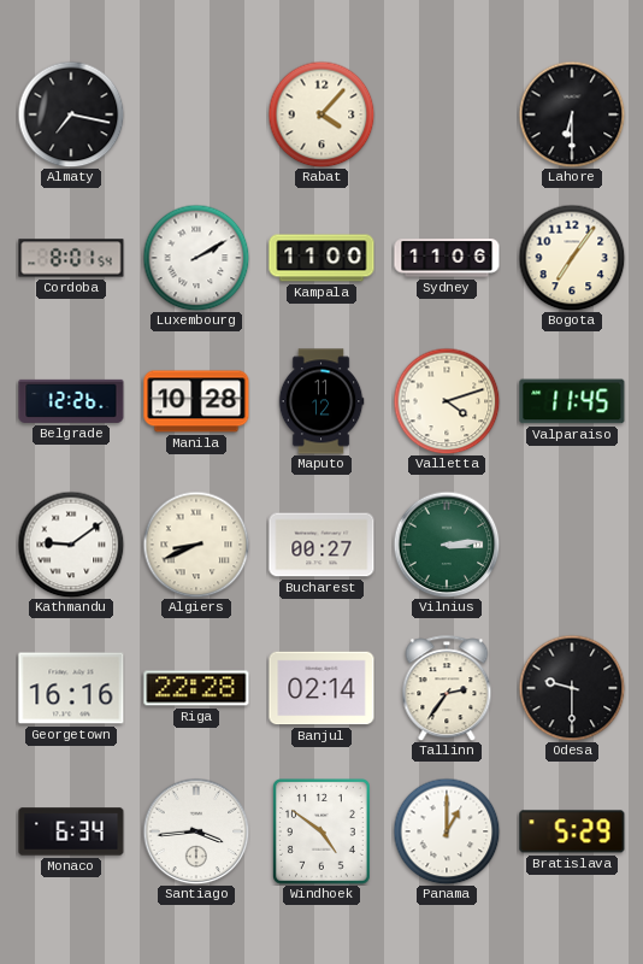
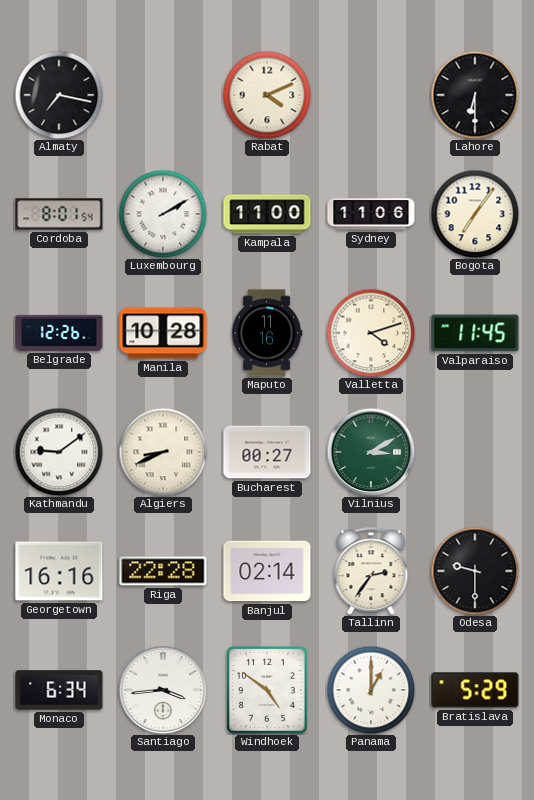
Rabat: 4:07 -> 4:11
Maputo: 11:12 -> 11:16
Vilnius: 3:14 -> 3:10
